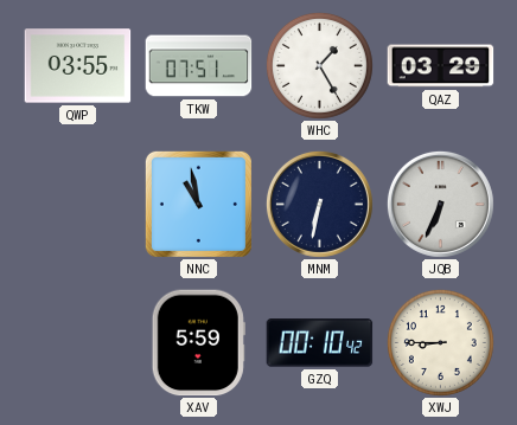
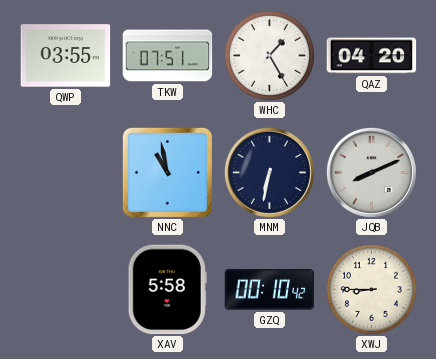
QAZ: 03:29 -> 04:20
JQB: 6:34 -> 8:11
XAV: 5:59 -> 5:58
